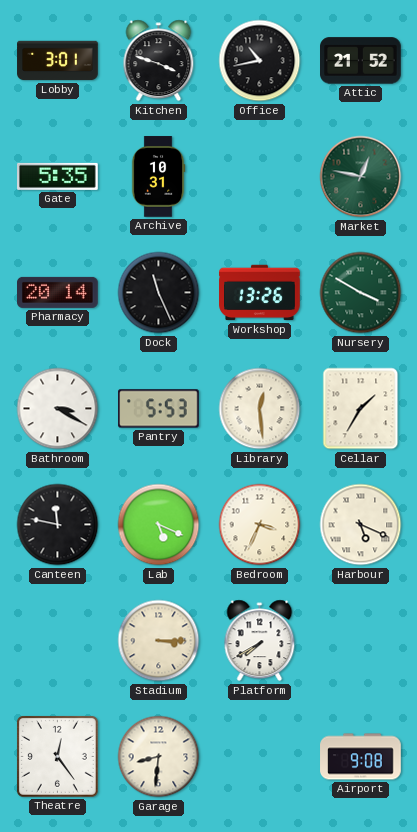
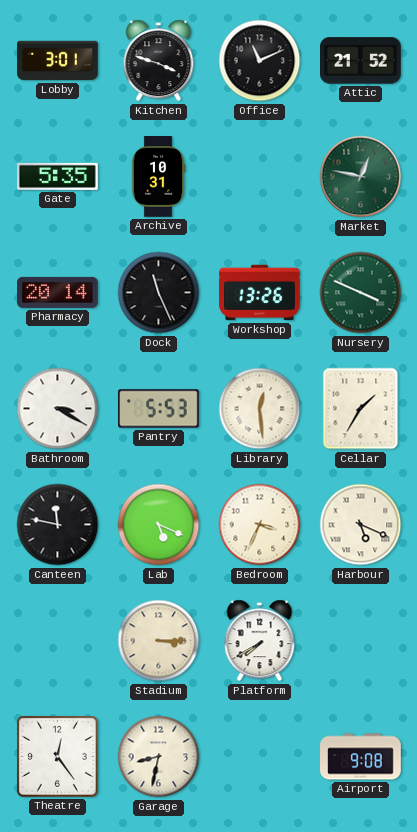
Office: 10:43 -> 11:11
Nursery: 3:50 -> 3:49
Garage: 8:31 -> 8:32
